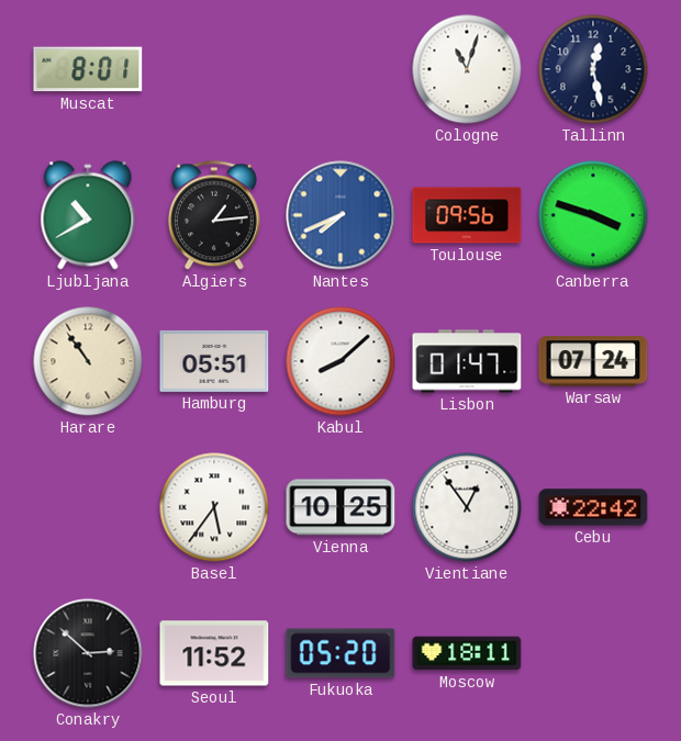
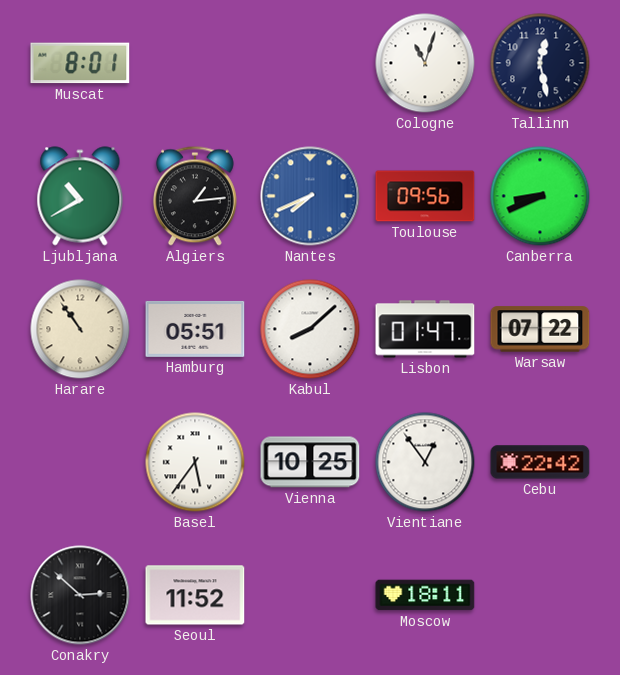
Canberra: 3:48 -> 8:41
Warsaw: 07:24 -> 07:22
Fukuoka: 05:20 -> none
